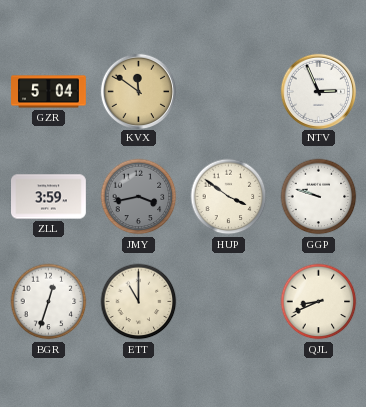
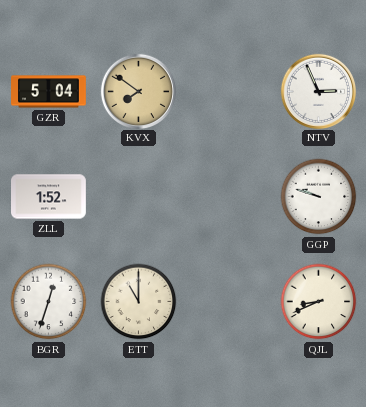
KVX: 11:51 -> 7:51
ZLL: 3:59 -> 1:52
JMY: 3:43 -> none
HUP: 3:51 -> none
